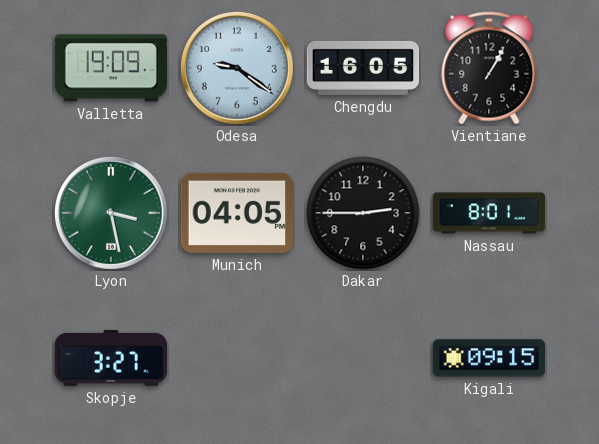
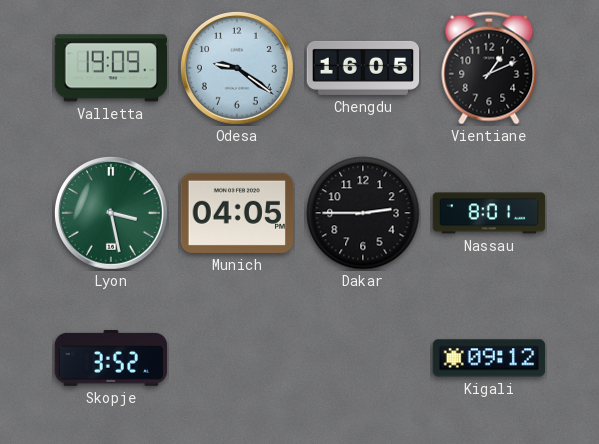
Vientiane: 1:05 -> 1:11
Skopje: 3:27 -> 3:52
Kigali: 09:15 -> 09:12
